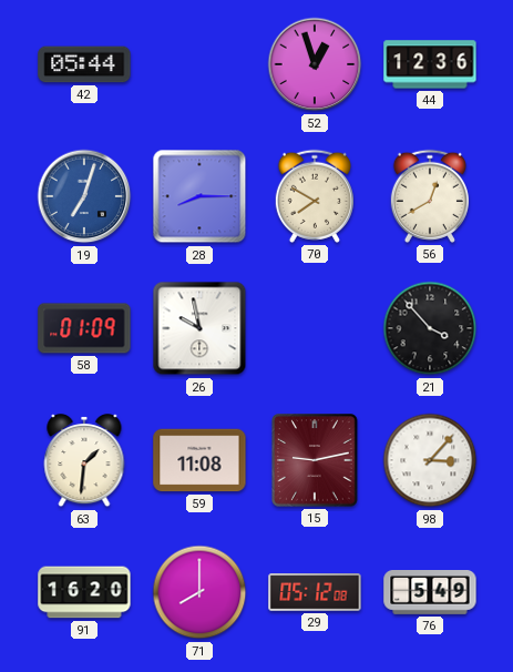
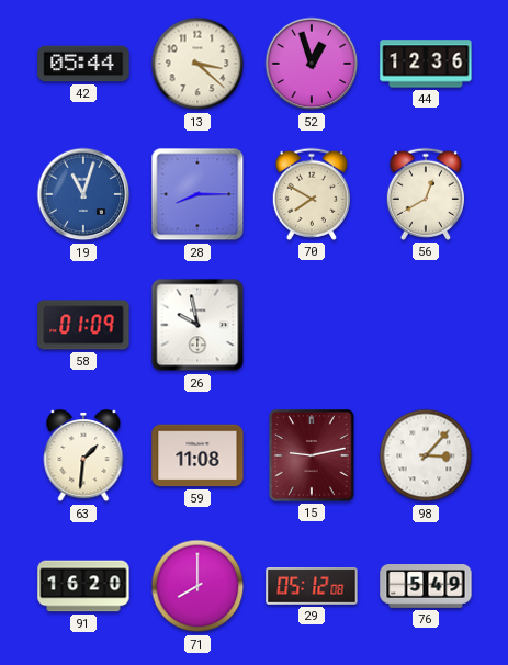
13: none -> 3:22
19: 7:03 -> 11:03
21: 3:53 -> none
